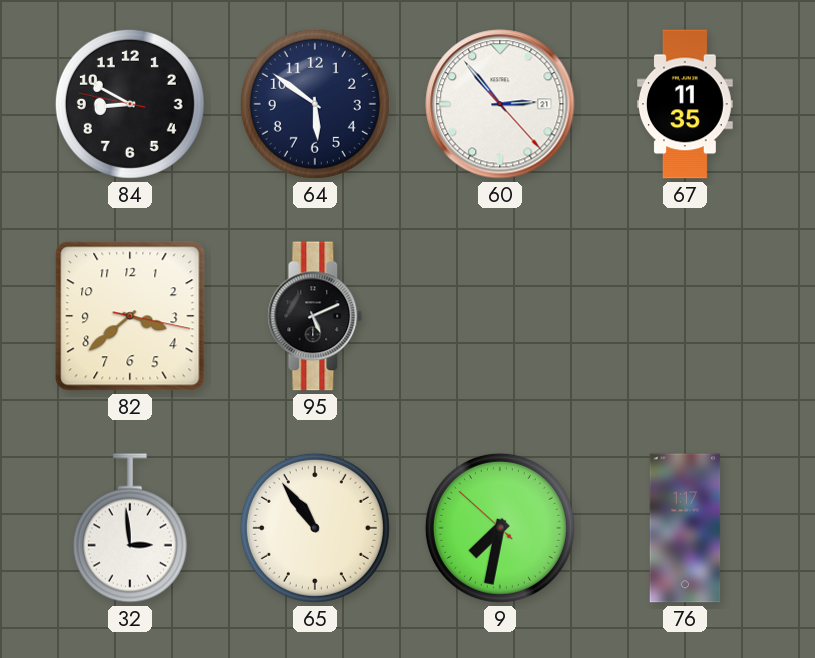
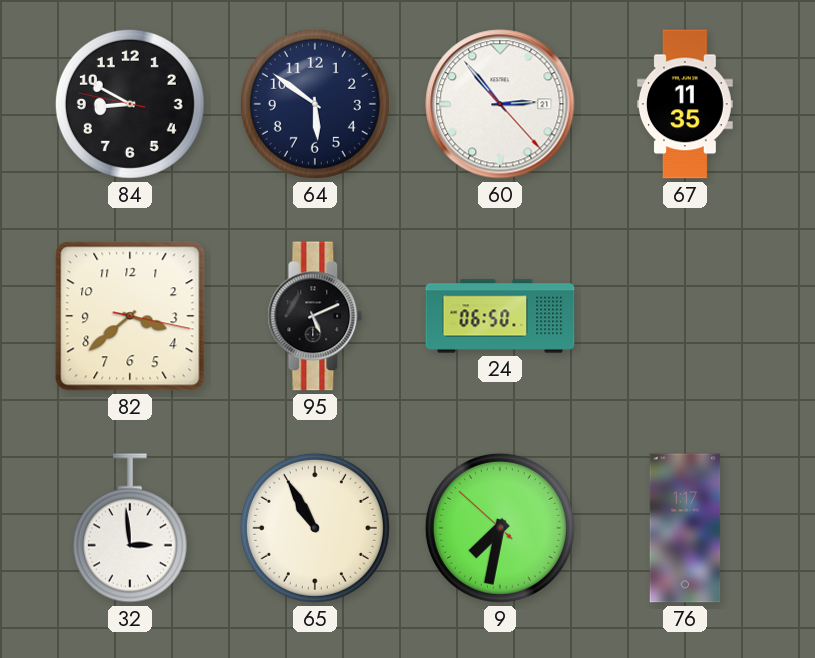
24: none -> 06:50
65: 10:54 -> 10:55
